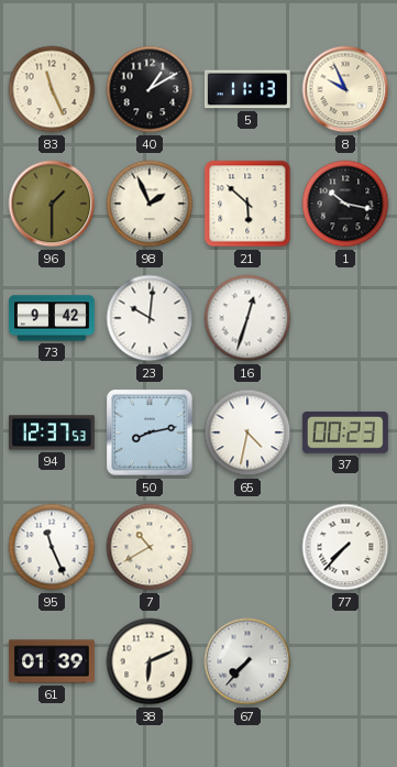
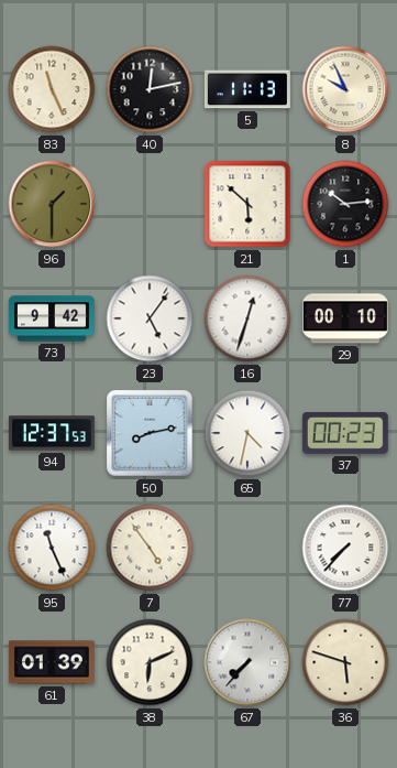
40: 1:10 -> 12:13
98: 1:56 -> none
1: 10:17 -> 10:14
23: 10:01 -> 5:06
29: none -> 00:10
7: 10:40 -> 4:54
36: none -> 5:48
